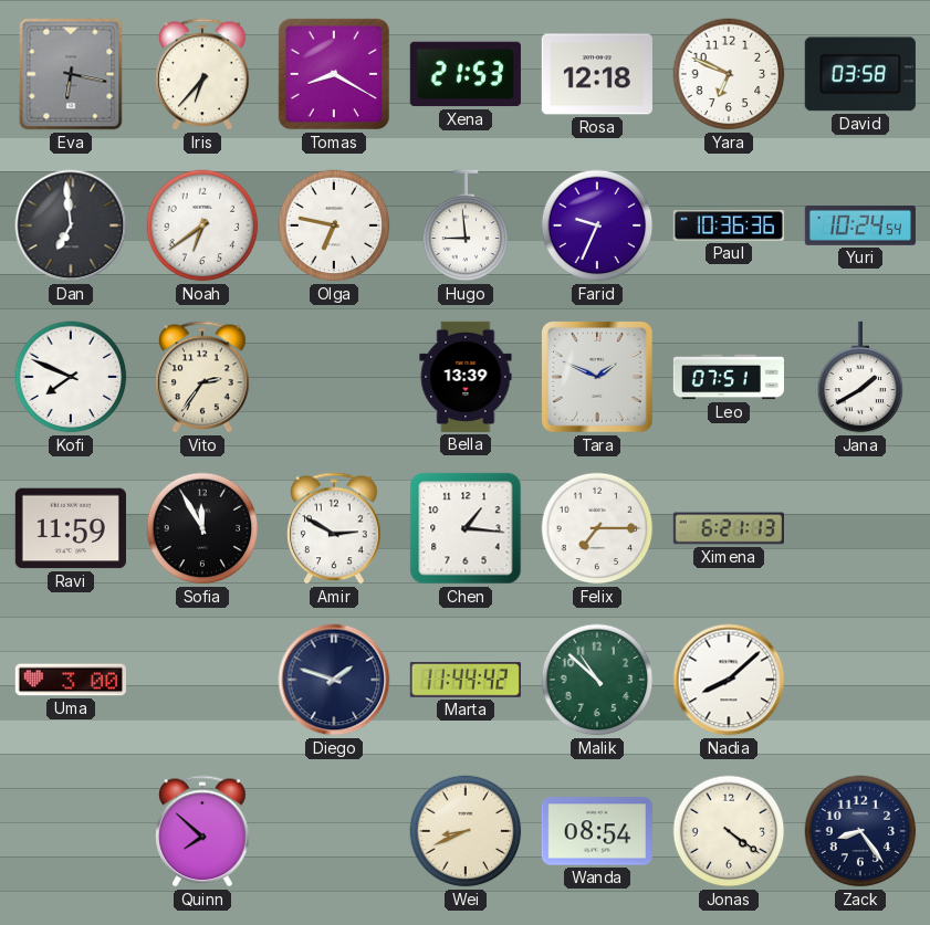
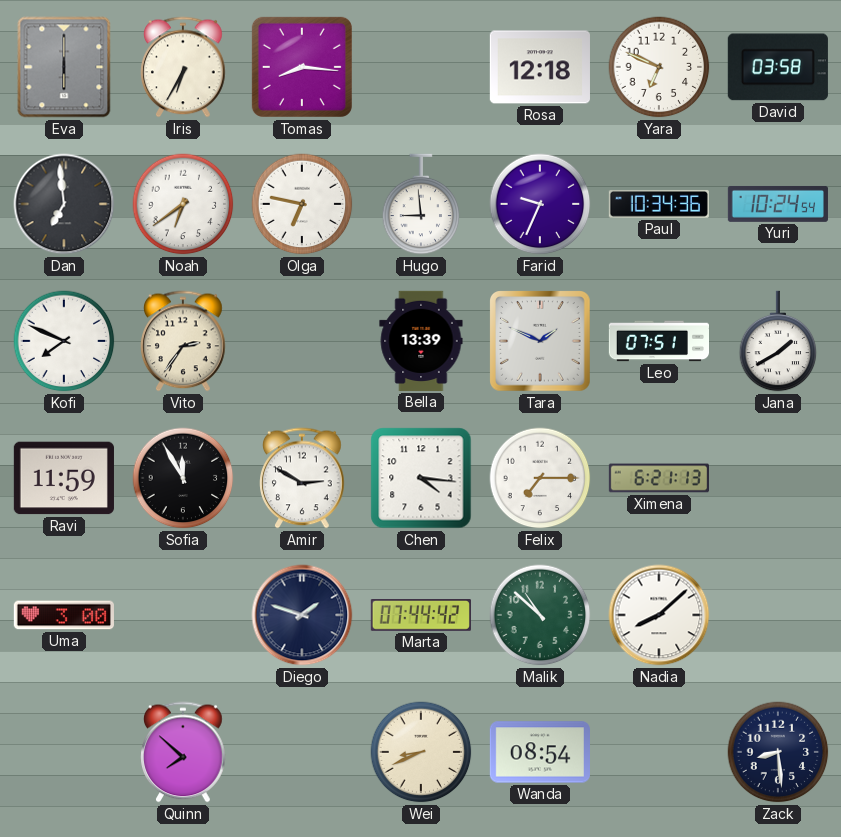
Eva: 6:17 -> 6:00
Iris: 6:37 -> 6:35
Tomas: 8:20 -> 8:16
Xena: 21:53 -> none
Paul: 10:36 -> 10:34
Chen: 1:16 -> 4:16
Marta: 11:44 -> 07:44
Jonas: 4:21 -> none
Zack: 8:24 -> 8:29
